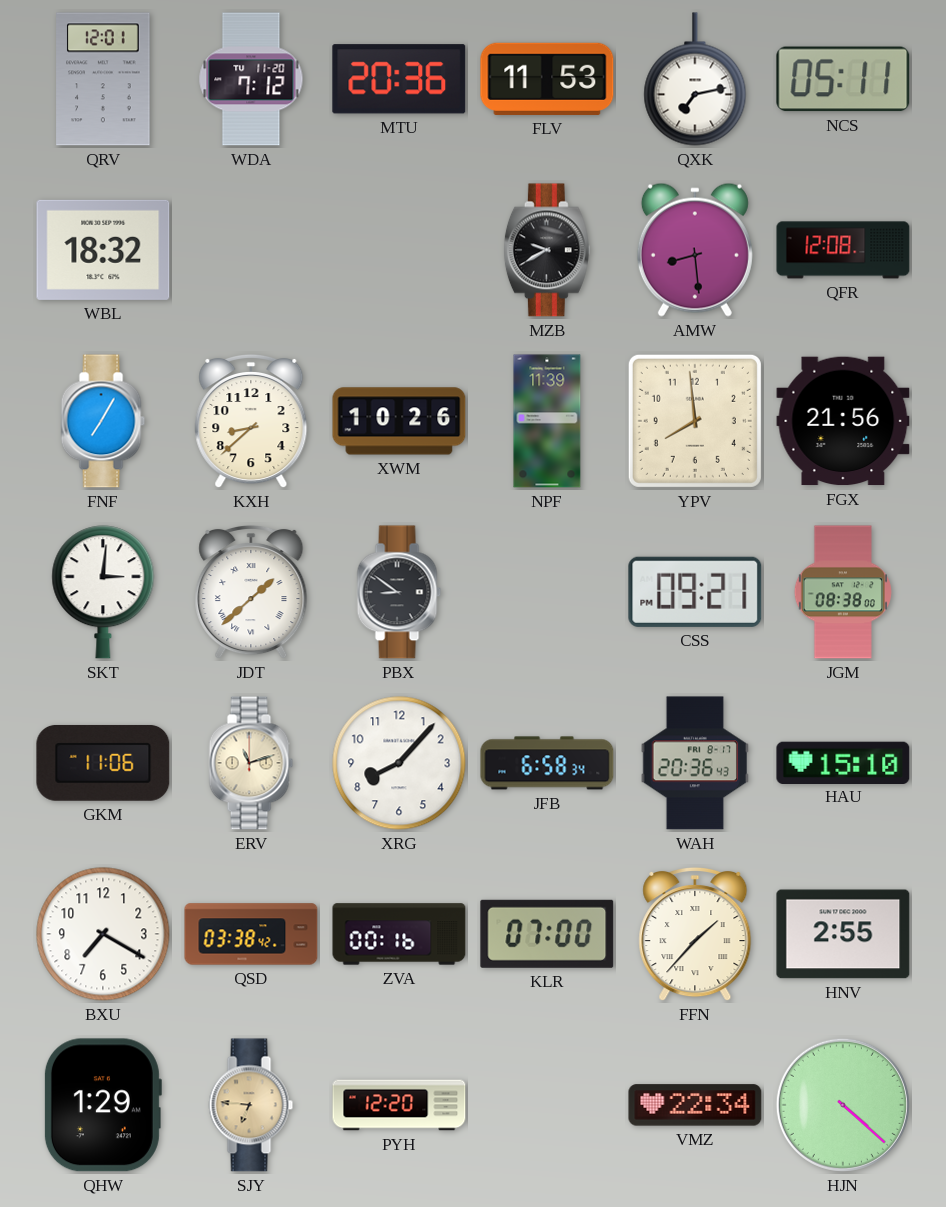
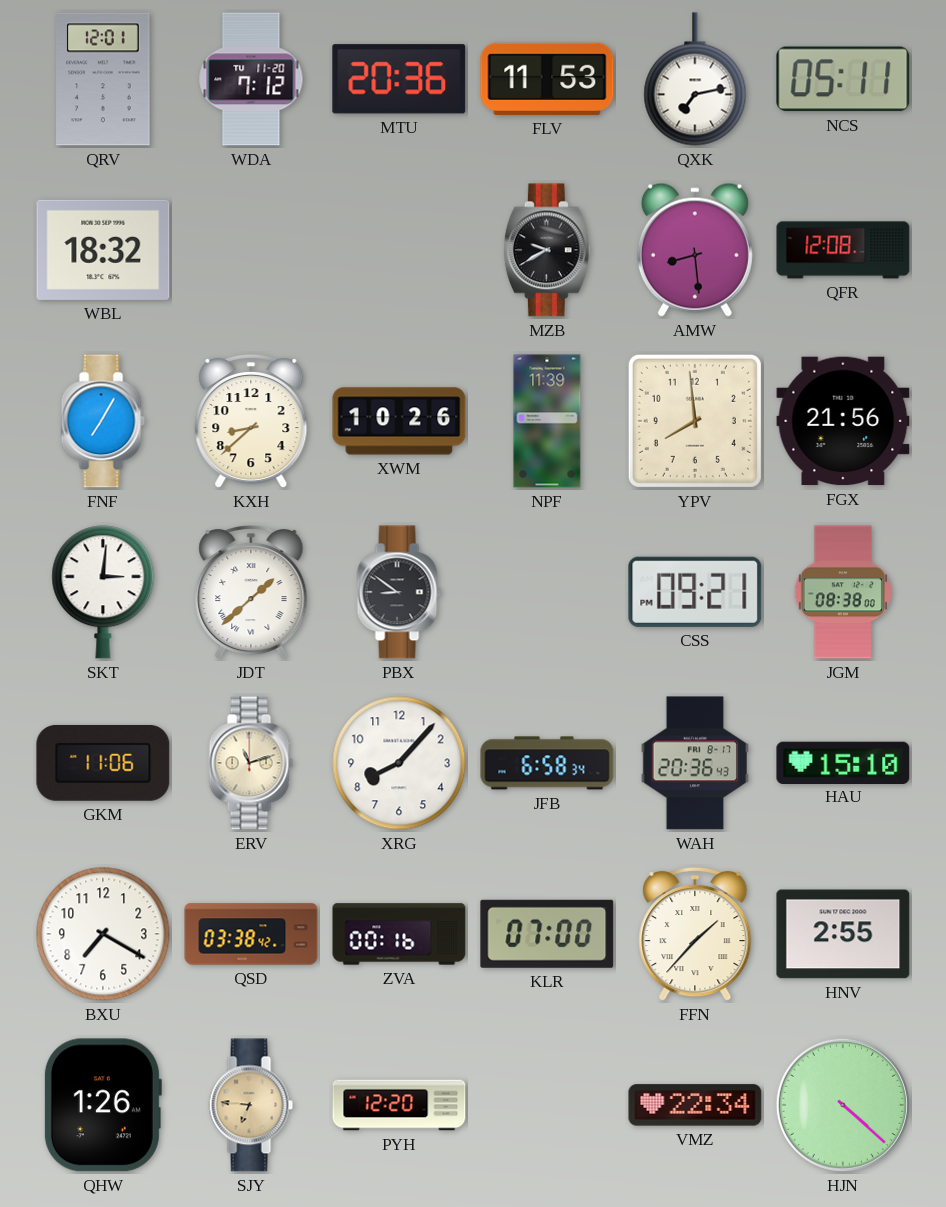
QHW: 1:29 -> 1:26
